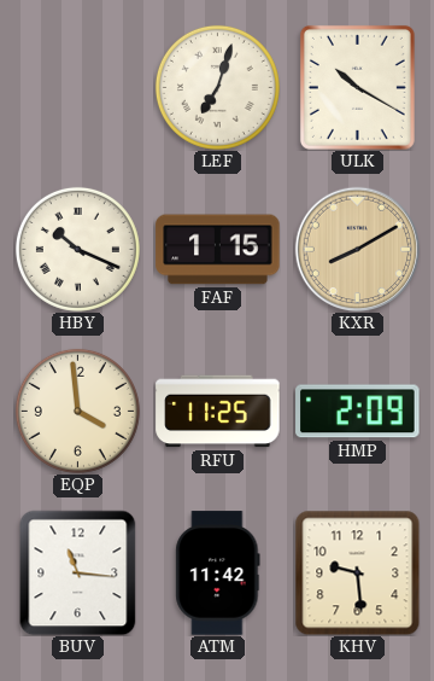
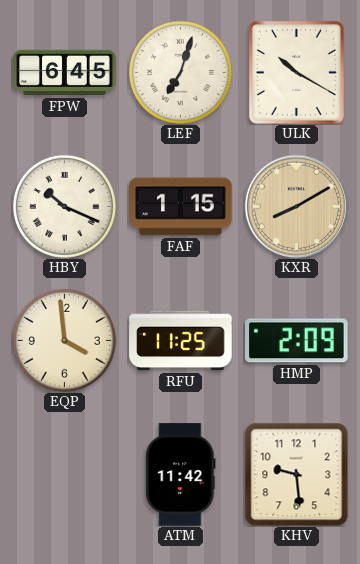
FPW: none -> 6:45
BUV: 11:16 -> none
